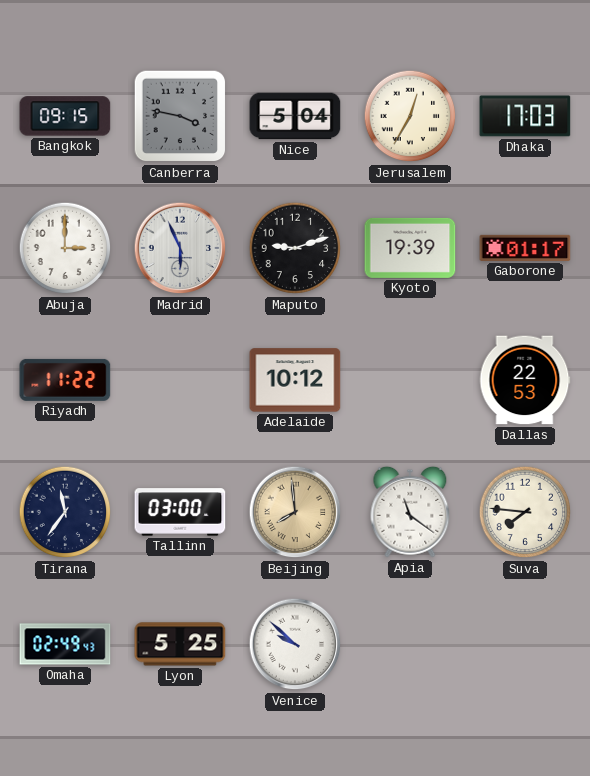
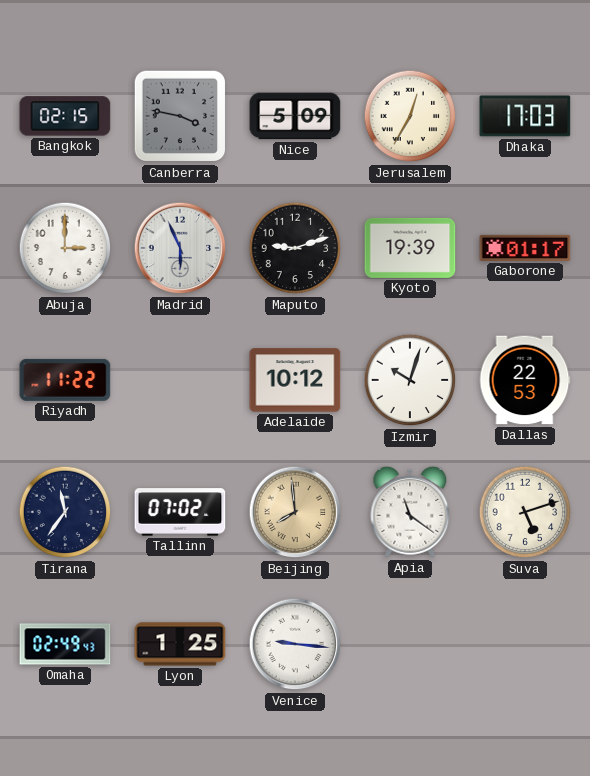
Bangkok: 09:15 -> 02:15
Nice: 5:04 -> 5:09
Izmir: none -> 10:03
Tallinn: 03:00 -> 07:02
Suva: 7:46 -> 5:12
Lyon: 5:25 -> 1:25
Venice: 9:52 -> 9:16
